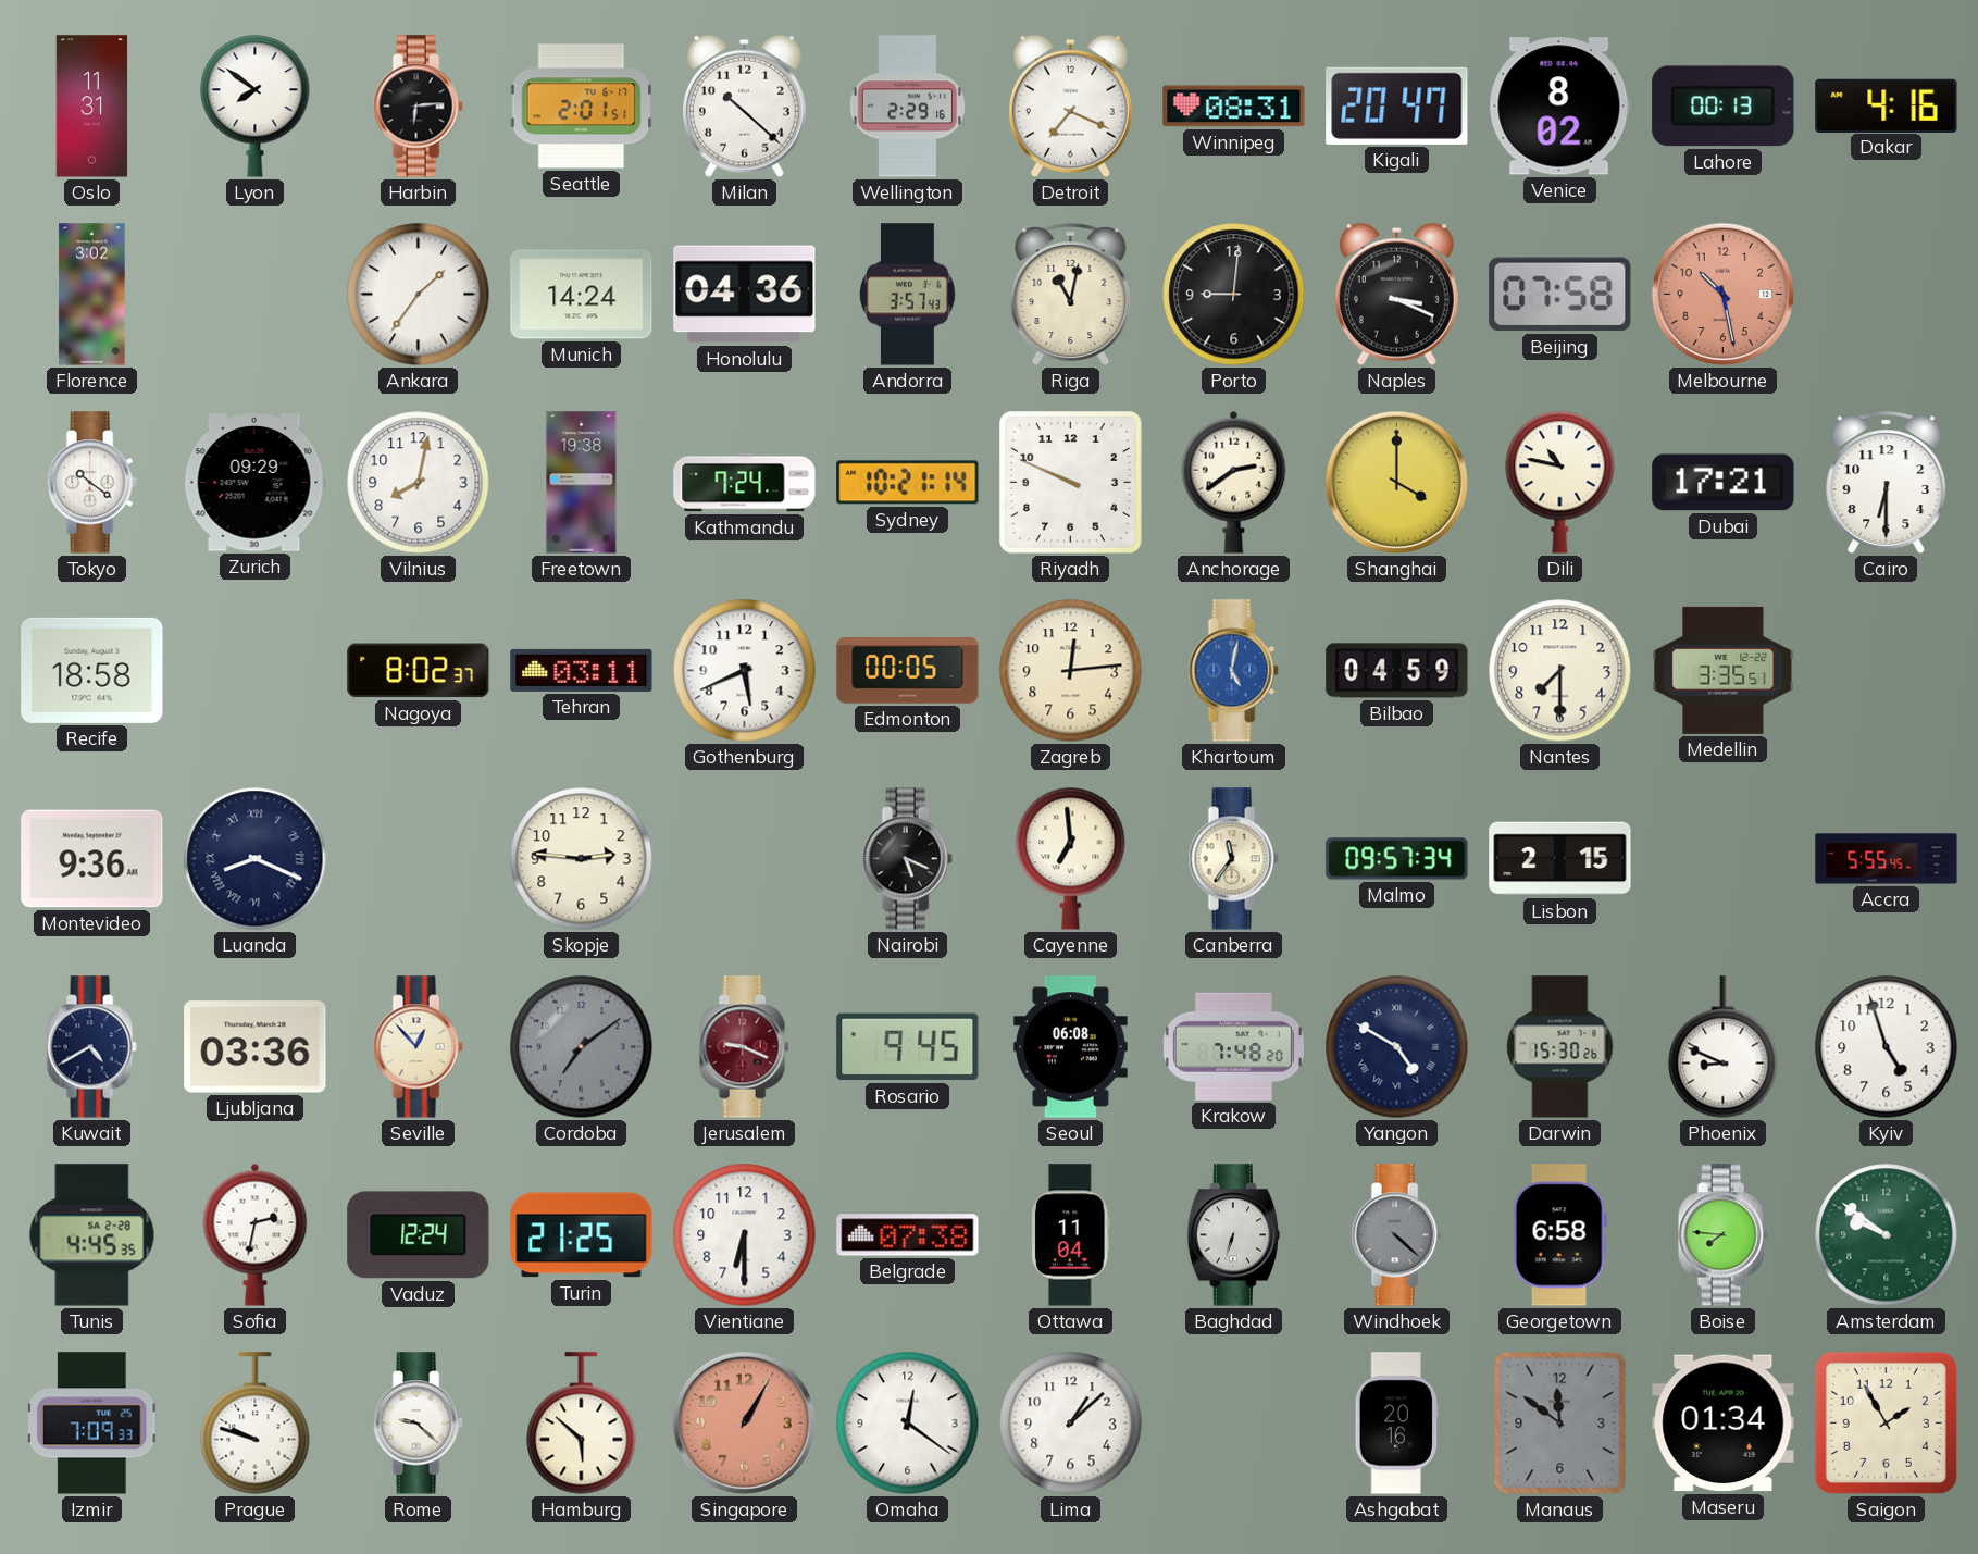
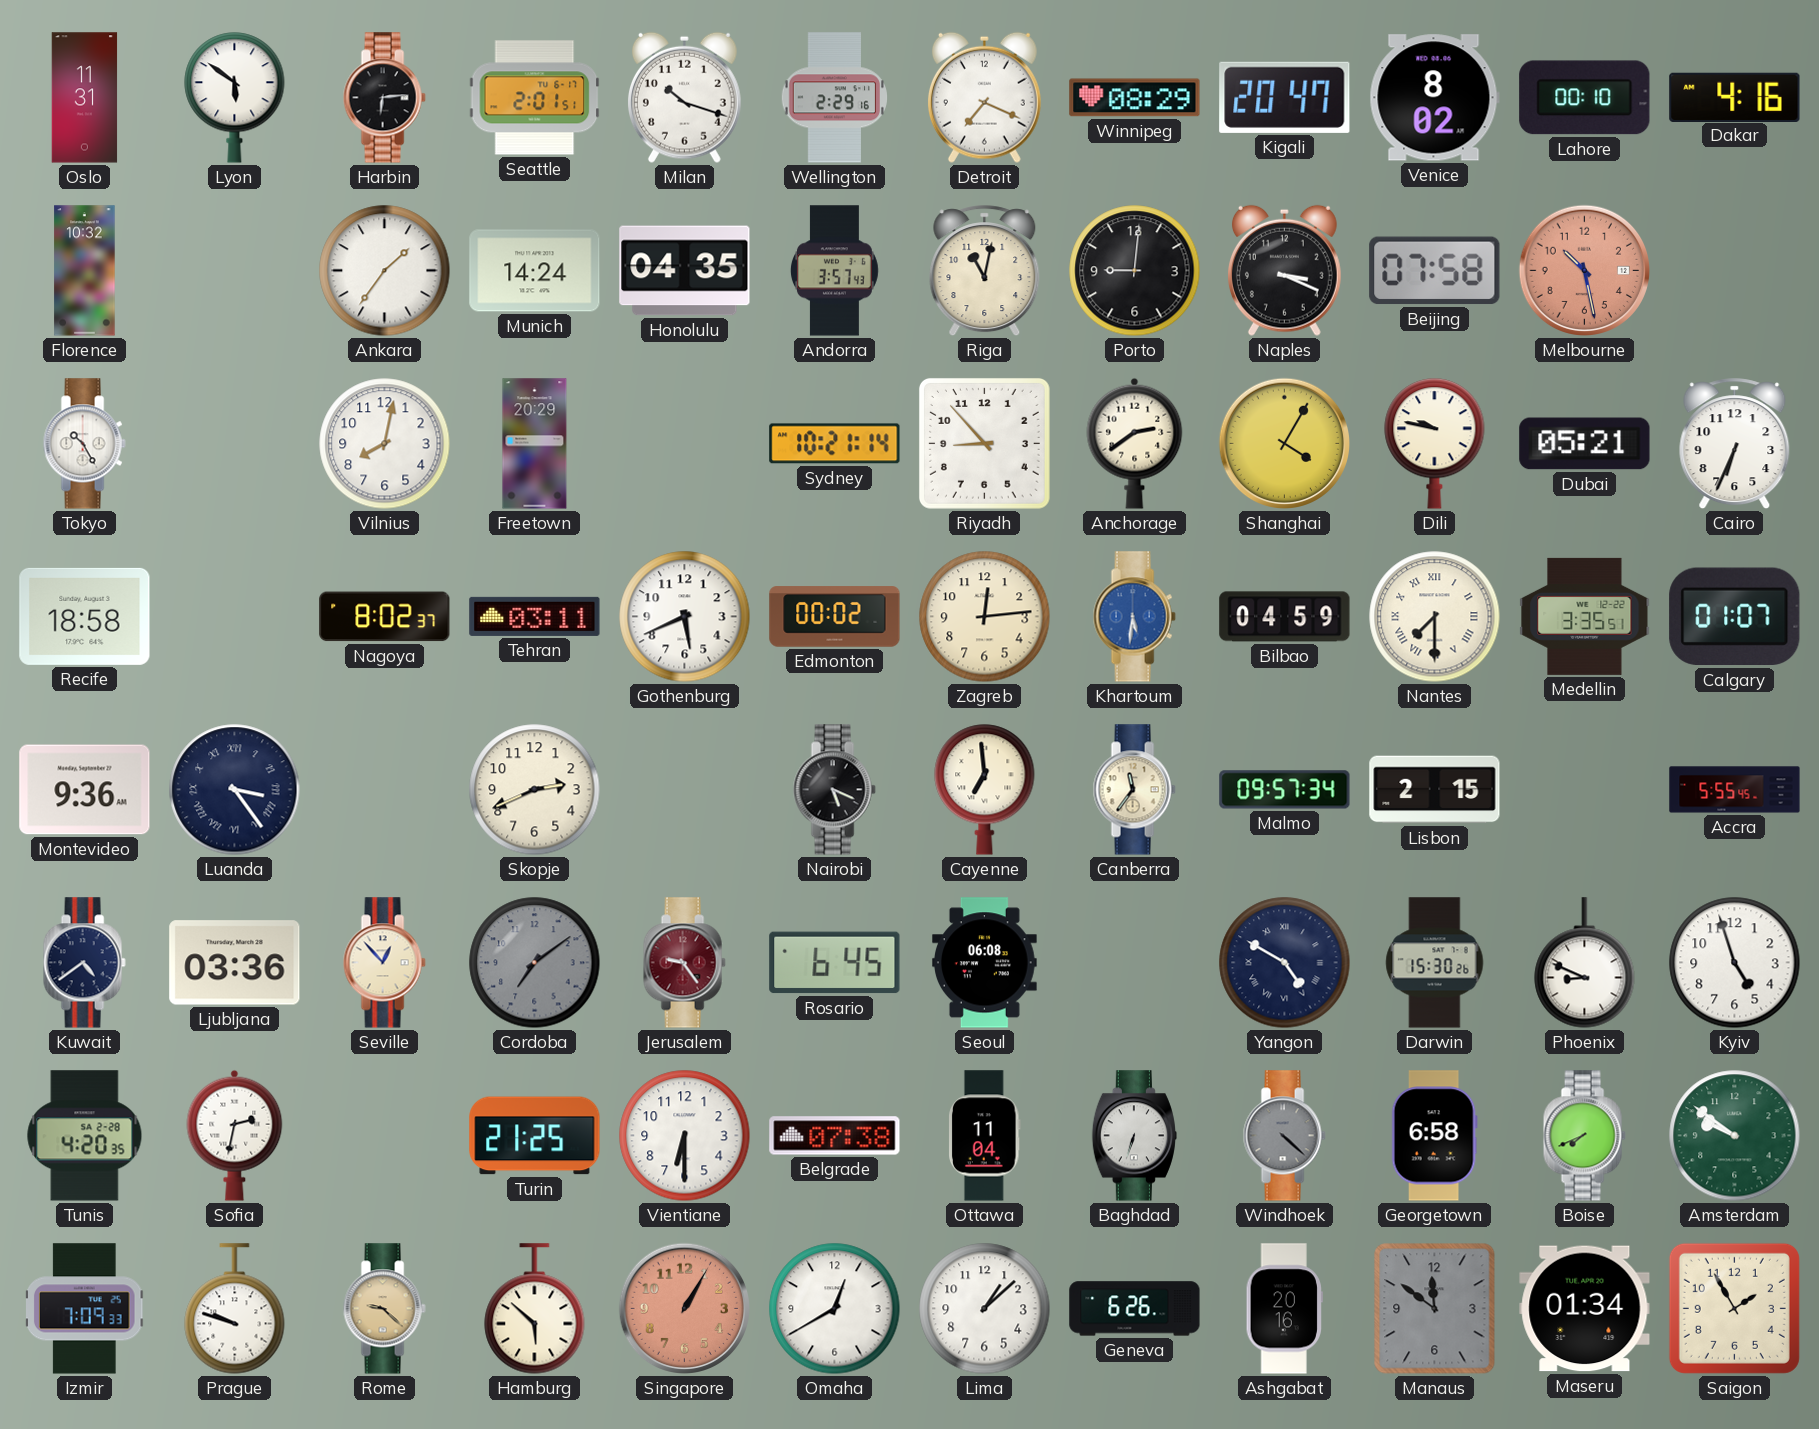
Lyon: 7:51 -> 5:51
Milan: 10:22 -> 10:18
Winnipeg: 08:31 -> 08:29
Lahore: 00:13 -> 00:10
Florence: 3:02 -> 10:32
Honolulu: 04:36 -> 04:35
Tokyo: 10:21 -> 10:25
Zurich: 09:29 -> none
Freetown: 19:38 -> 20:29
Kathmandu: 7:24 -> none
Riyadh: 9:49 -> 8:53
Shanghai: 4:00 -> 4:05
Dili: 10:47 -> 9:47
Dubai: 17:21 -> 05:21
Cairo: 6:30 -> 6:34
Edmonton: 00:05 -> 00:02
Khartoum: 5:02 -> 5:31
Nantes numerals: Arabic -> Roman
Calgary: none -> 01:07
Luanda: 8:19 -> 3:24
Skopje: 2:46 -> 2:41
Kuwait: 4:40 -> 4:39
Jerusalem: 9:19 -> 9:24
Rosario: 9:45 -> 6:45
Krakow: 7:48 -> none
Tunis: 4:45 -> 4:20
Vaduz: 12:24 -> none
Boise: 7:46 -> 7:41
Rome dial: white -> champagne
Omaha: 12:21 -> 12:40
Geneva: none -> 6:26
